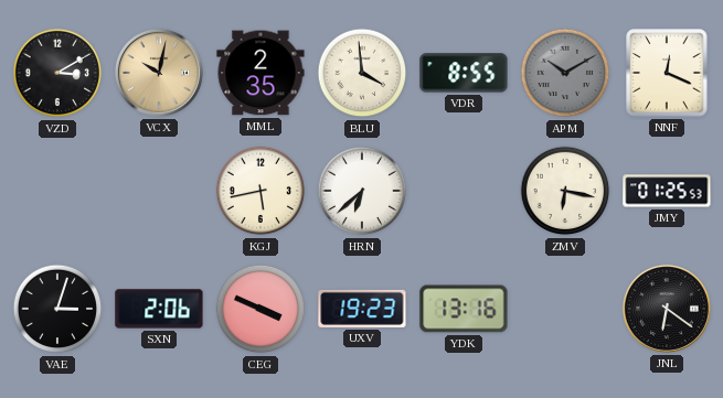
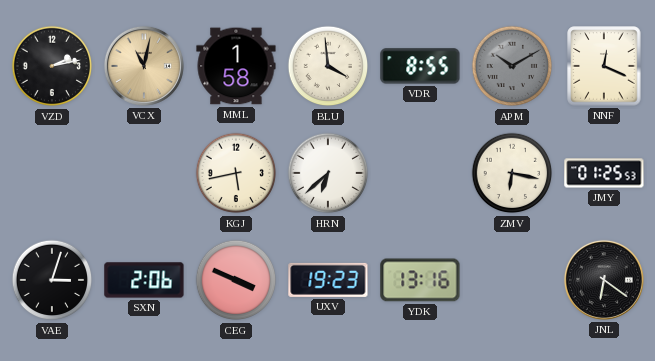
VZD: 3:10 -> 2:13
VCX: 10:02 -> 11:02
MML: 2:35 -> 1:58
